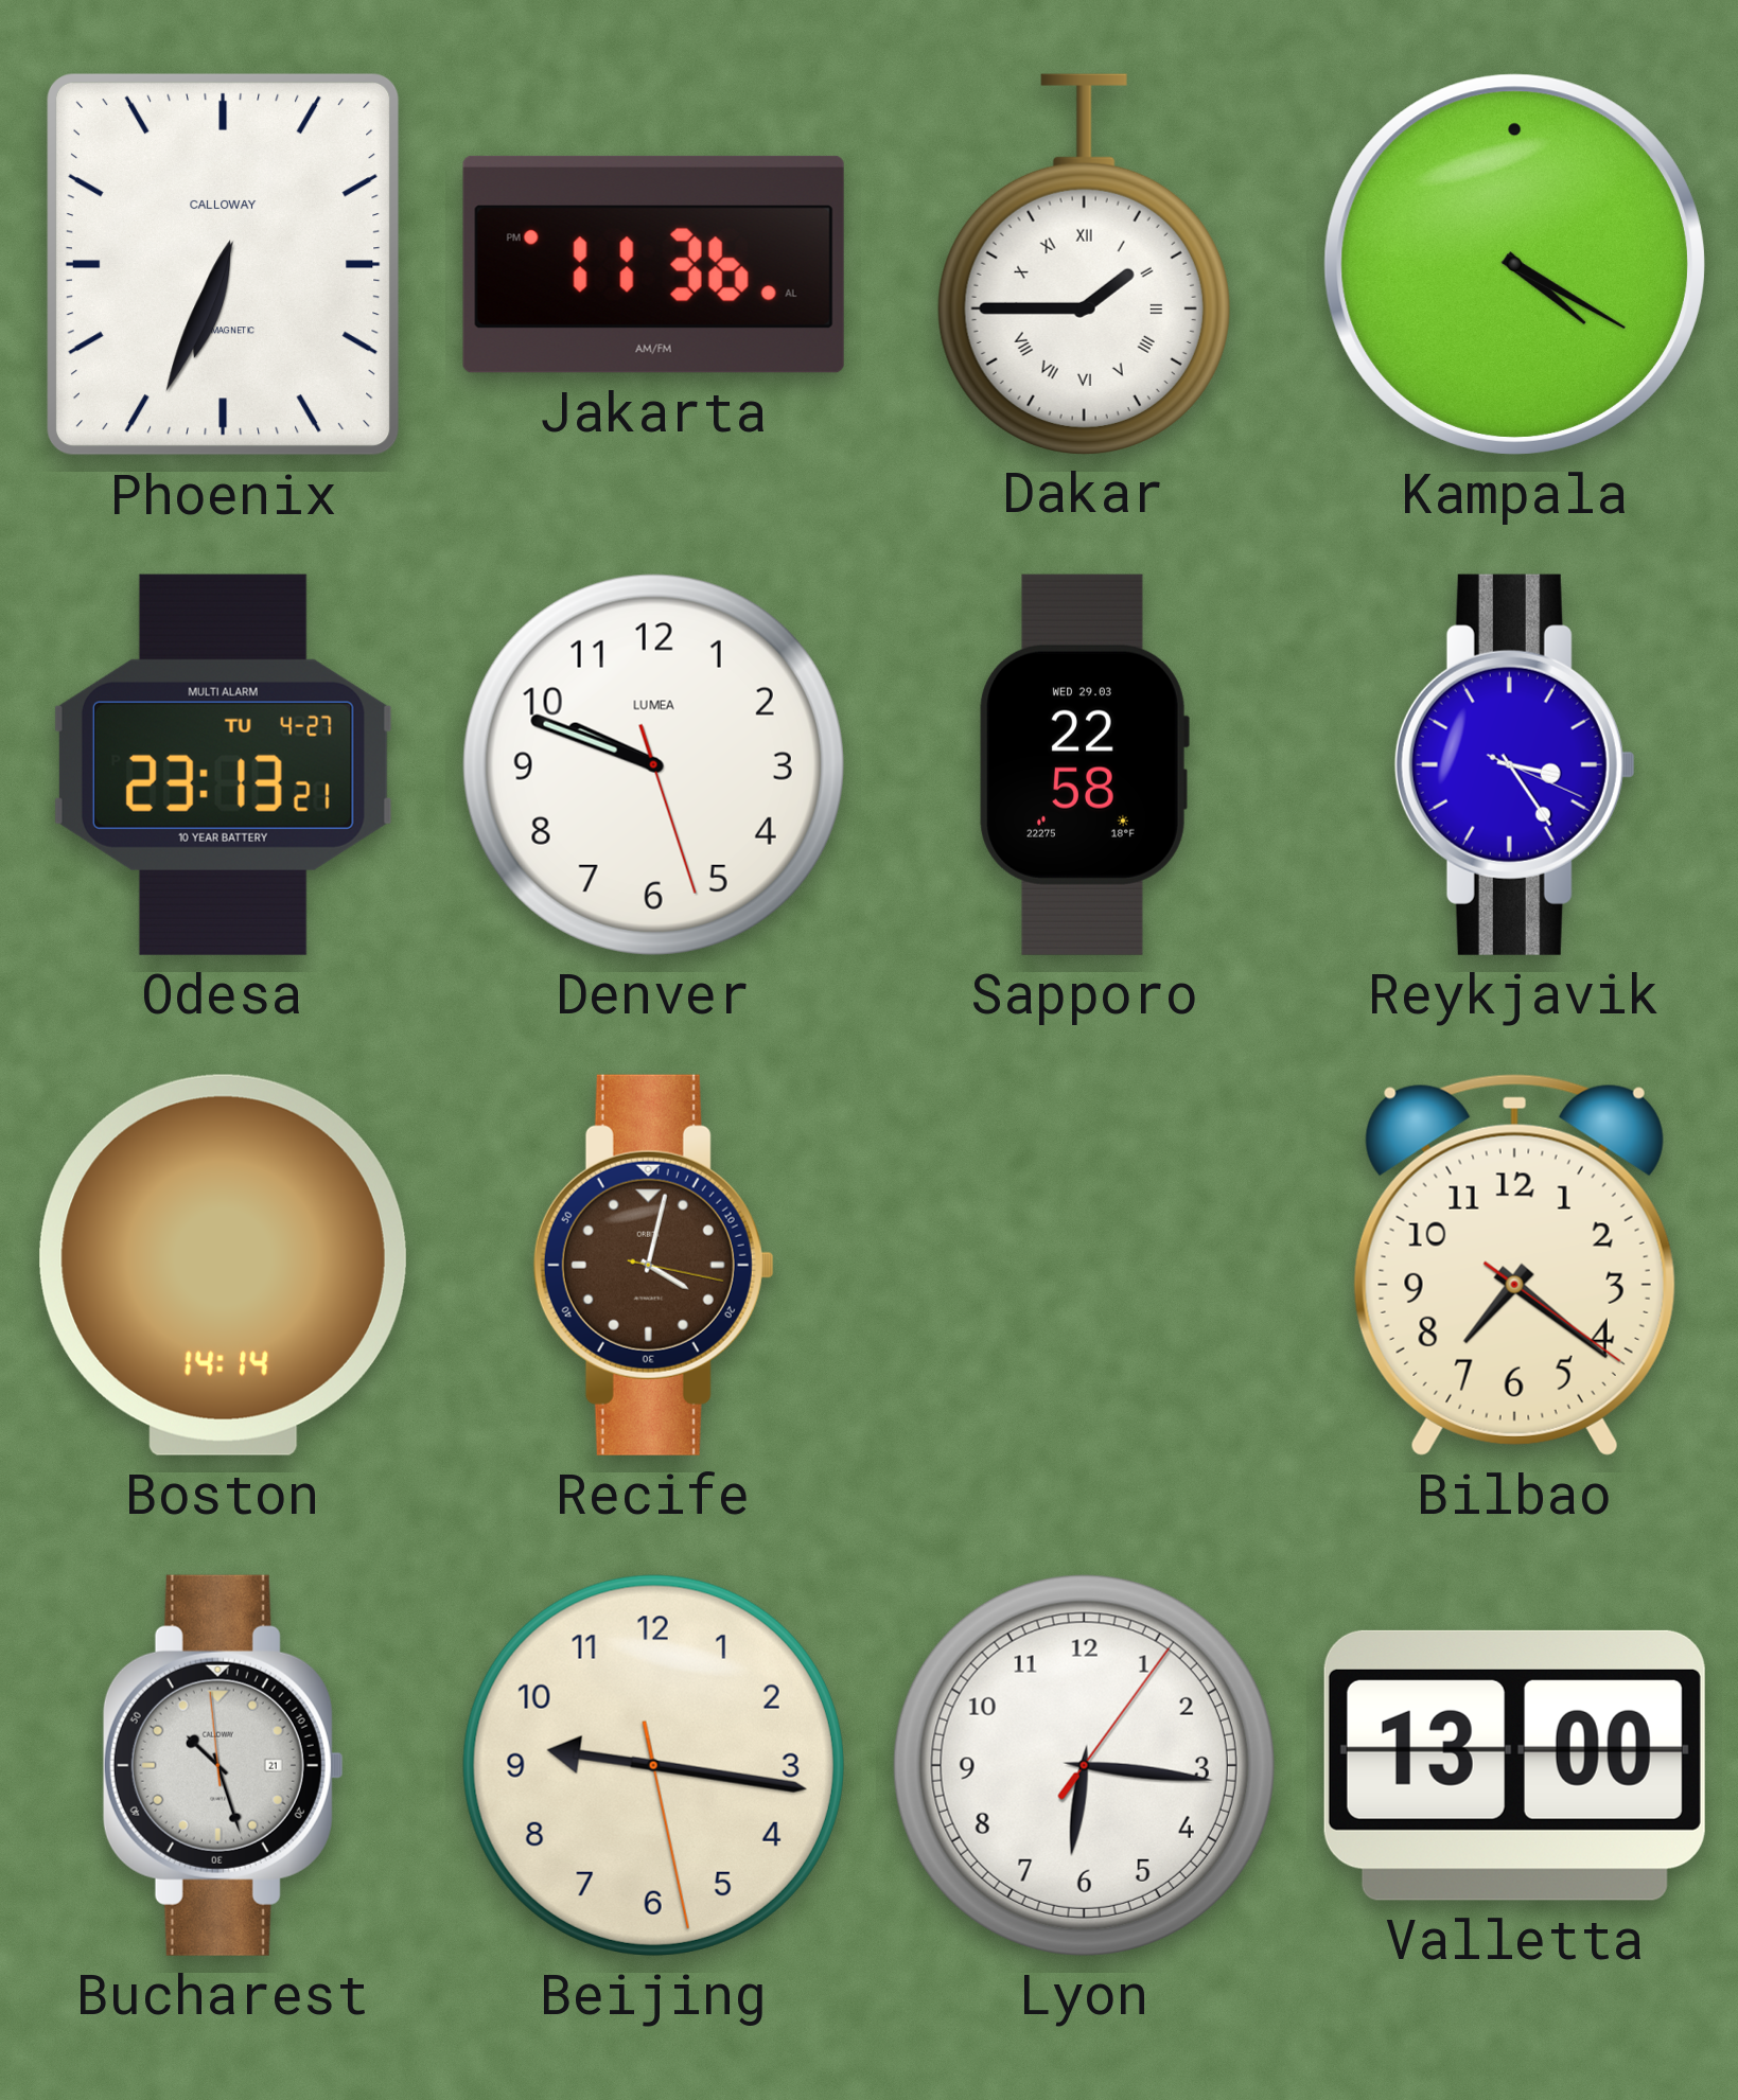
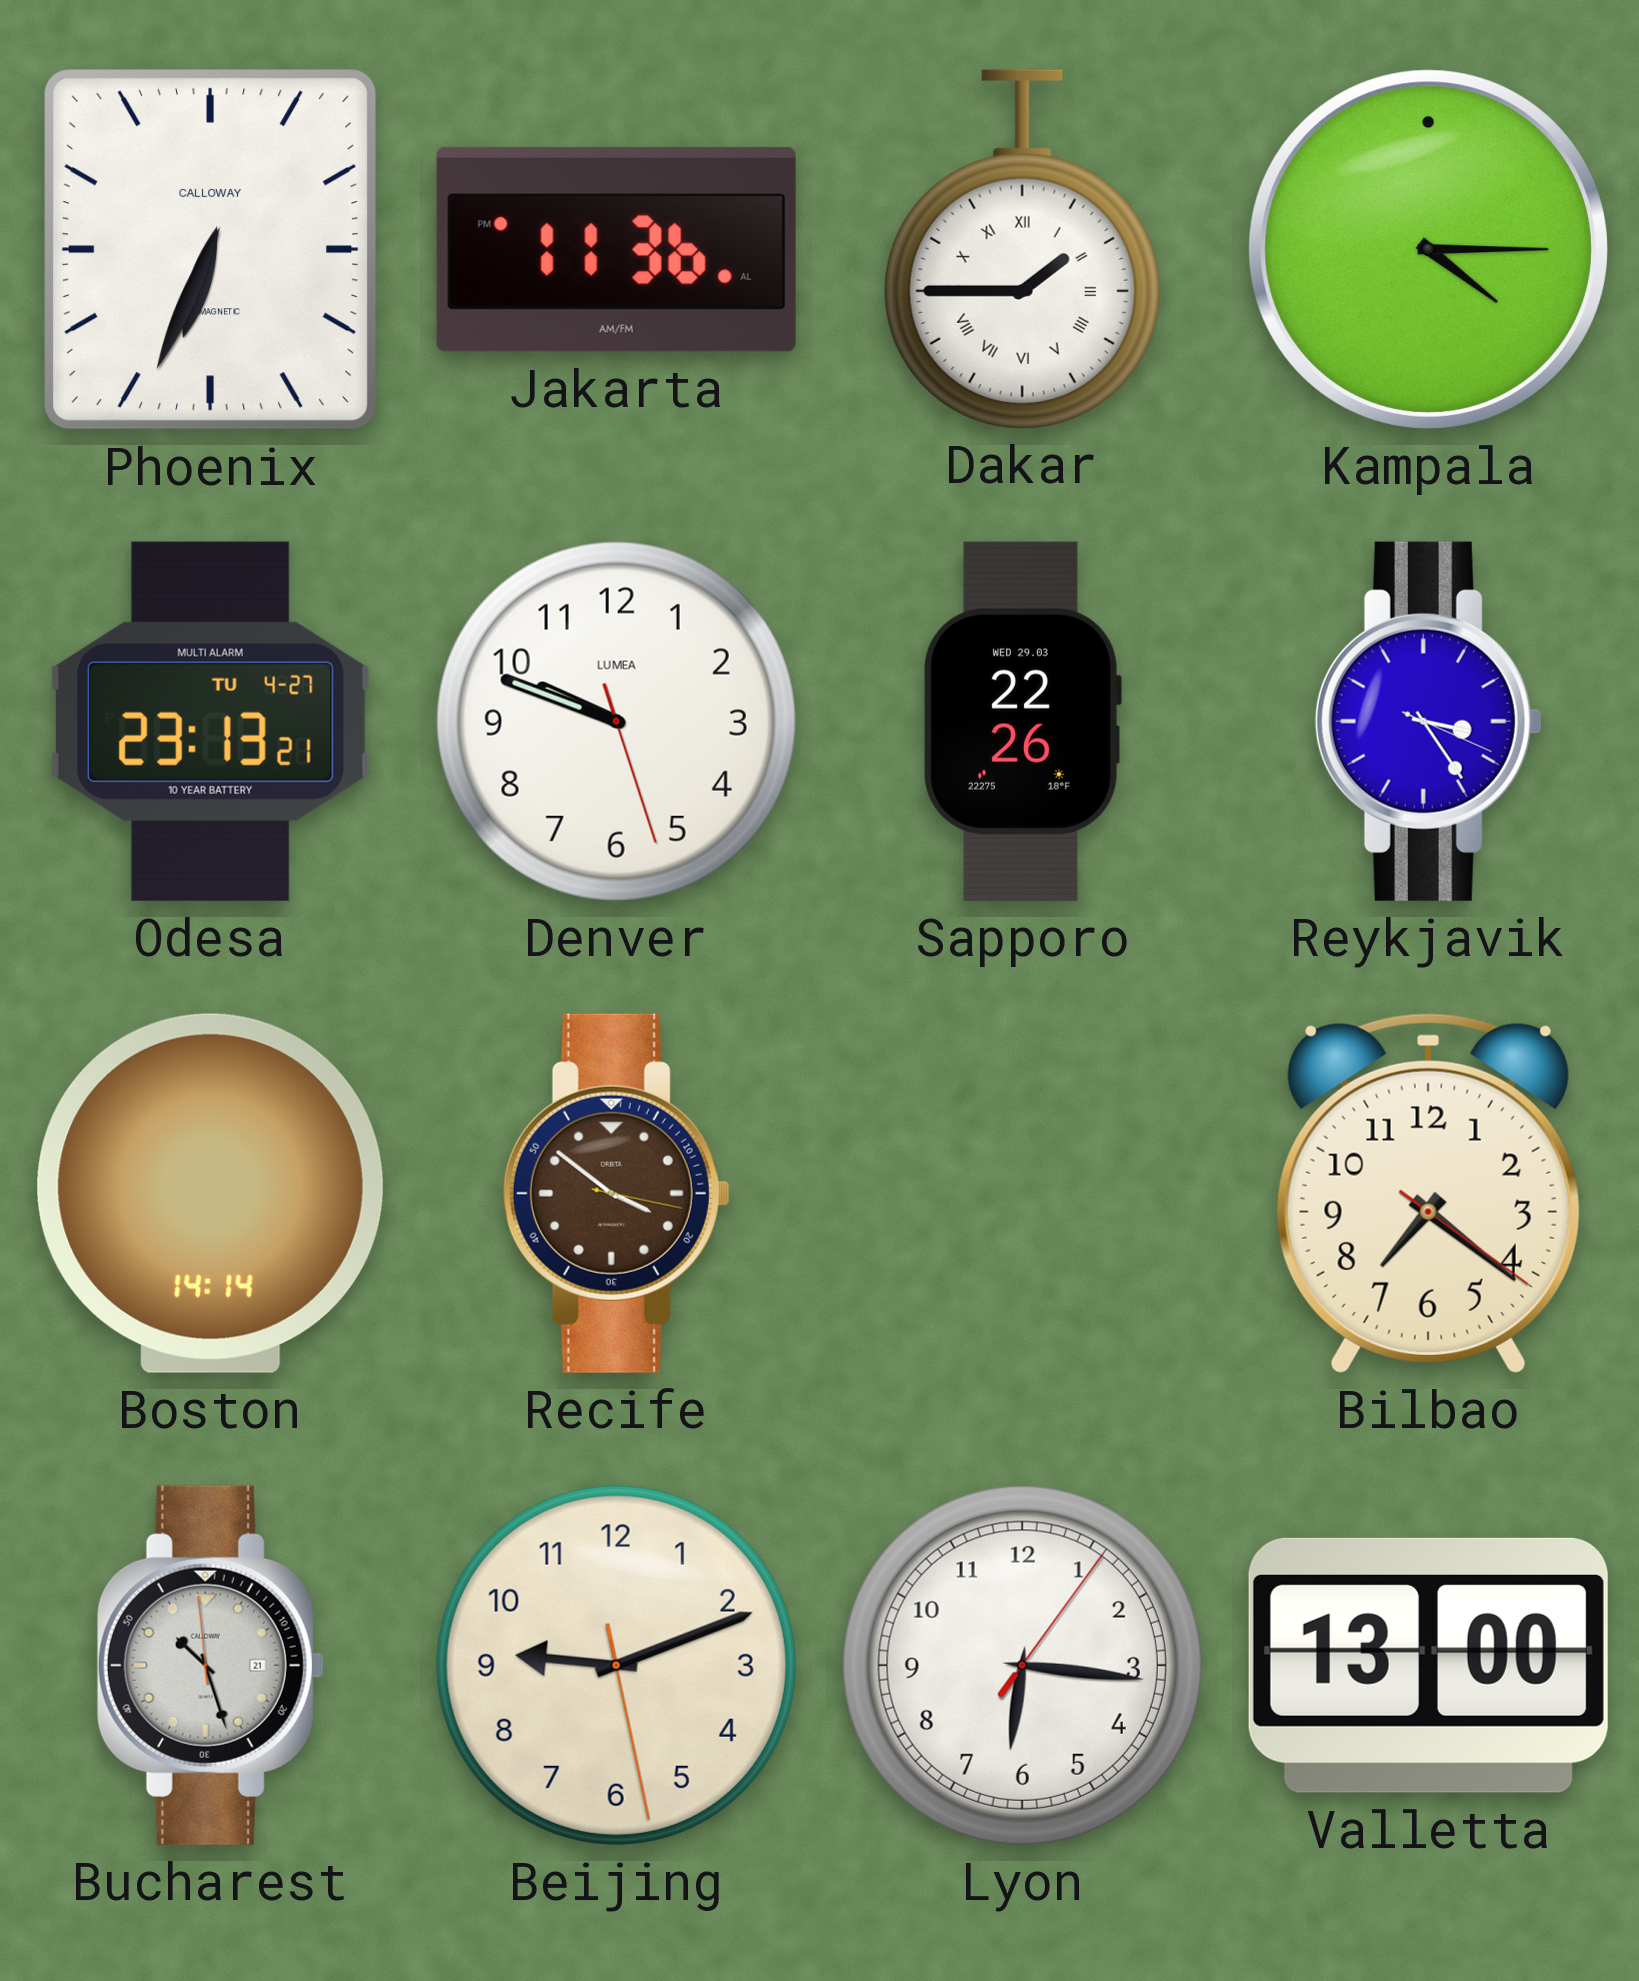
Kampala: 4:20 -> 4:15
Sapporo: 22:58 -> 22:26
Recife: 4:02 -> 3:51
Beijing: 9:16 -> 9:11
